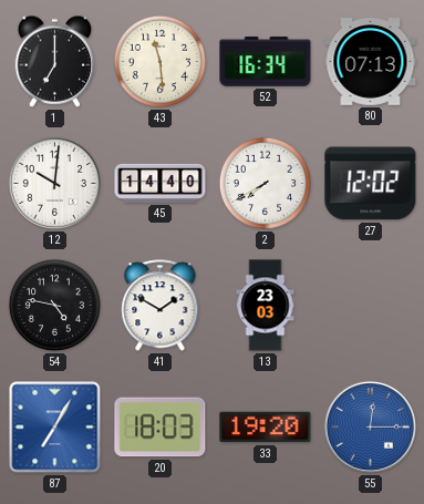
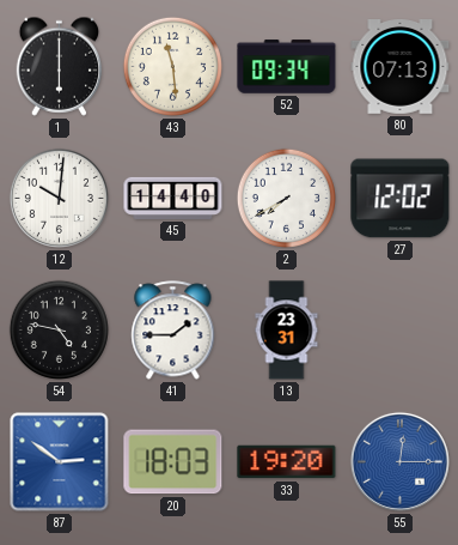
1: 7:00 -> 6:00
52: 16:34 -> 09:34
41: 1:50 -> 1:45
13: 23:03 -> 23:31
87: 7:05 -> 2:51
